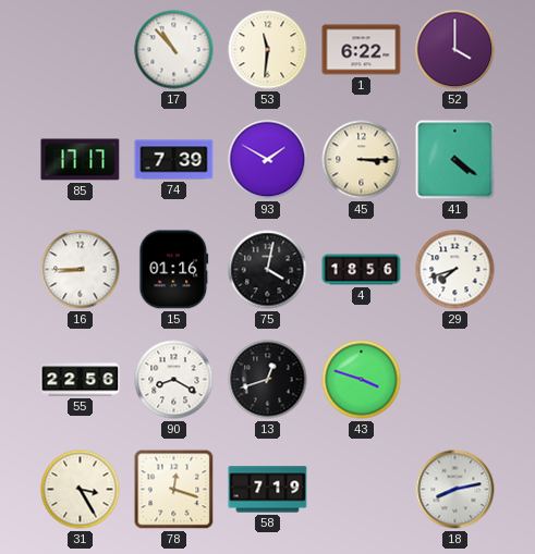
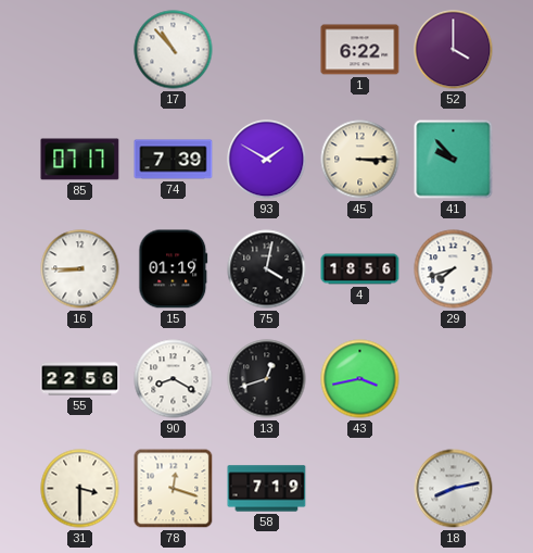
53: 11:31 -> none
85: 17:17 -> 07:17
41: 4:21 -> 9:53
15: 01:16 -> 01:19
43: 3:48 -> 3:43
31: 3:25 -> 3:30
